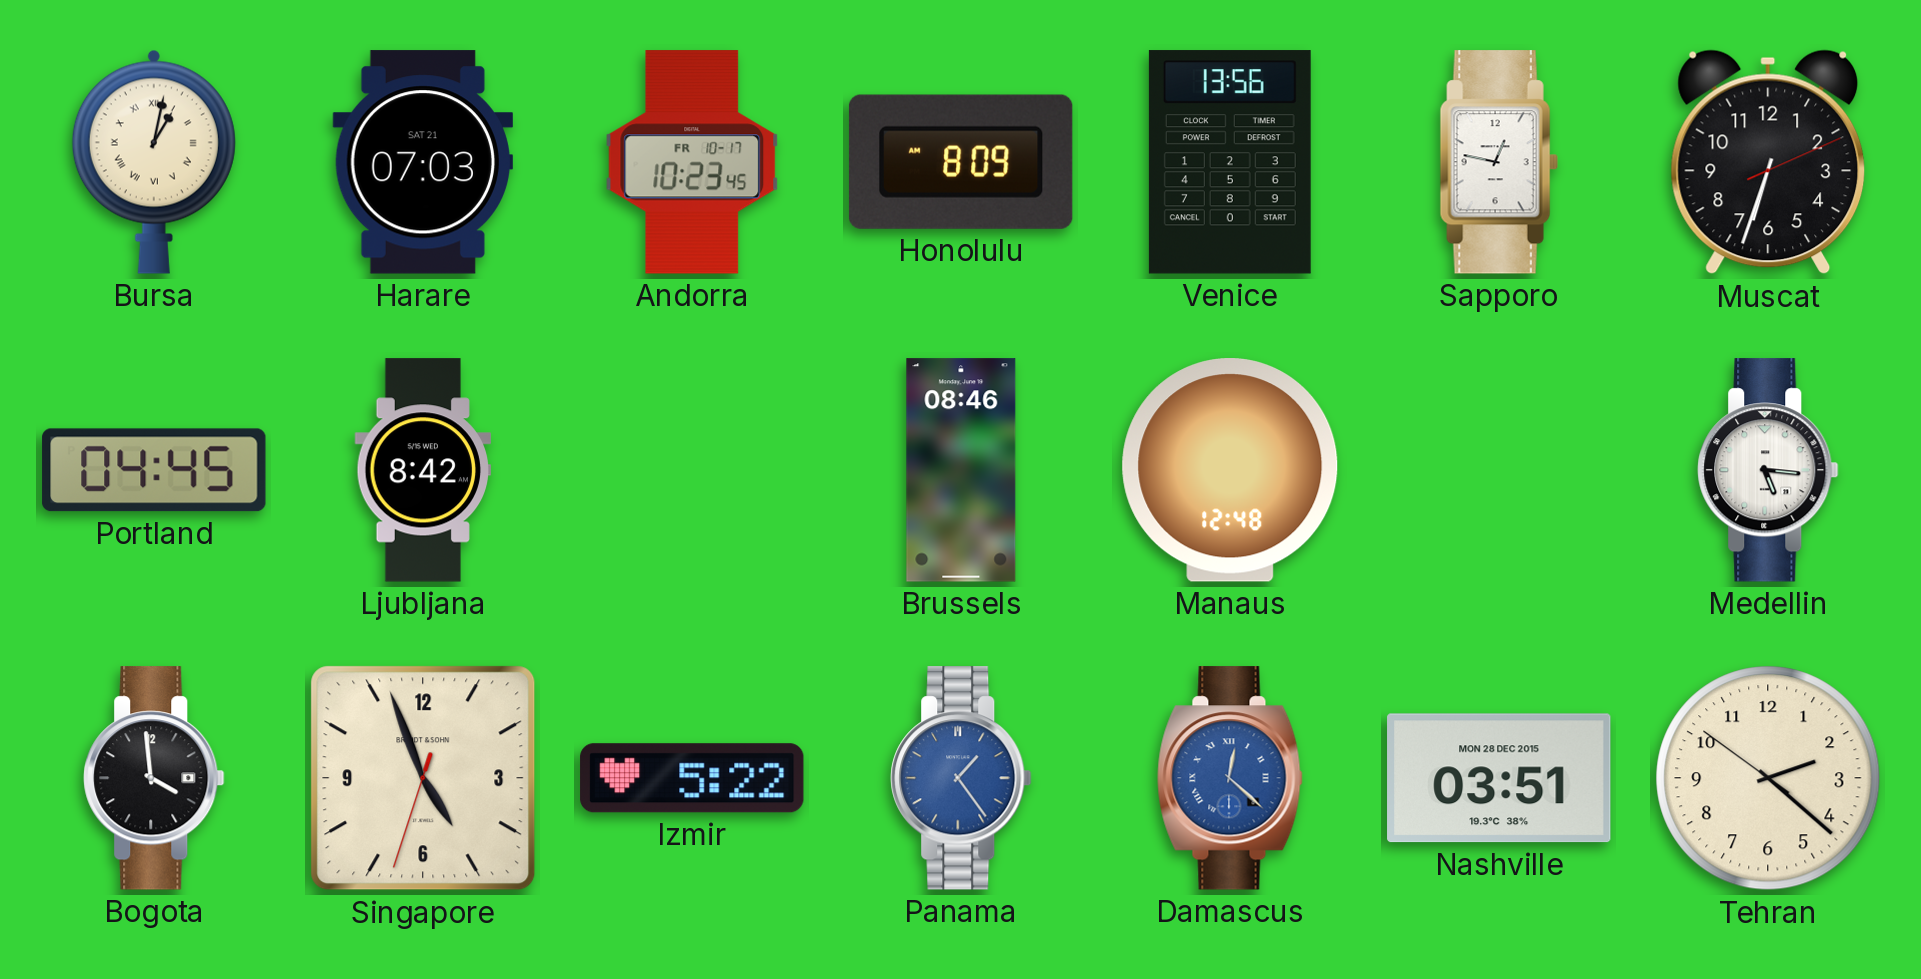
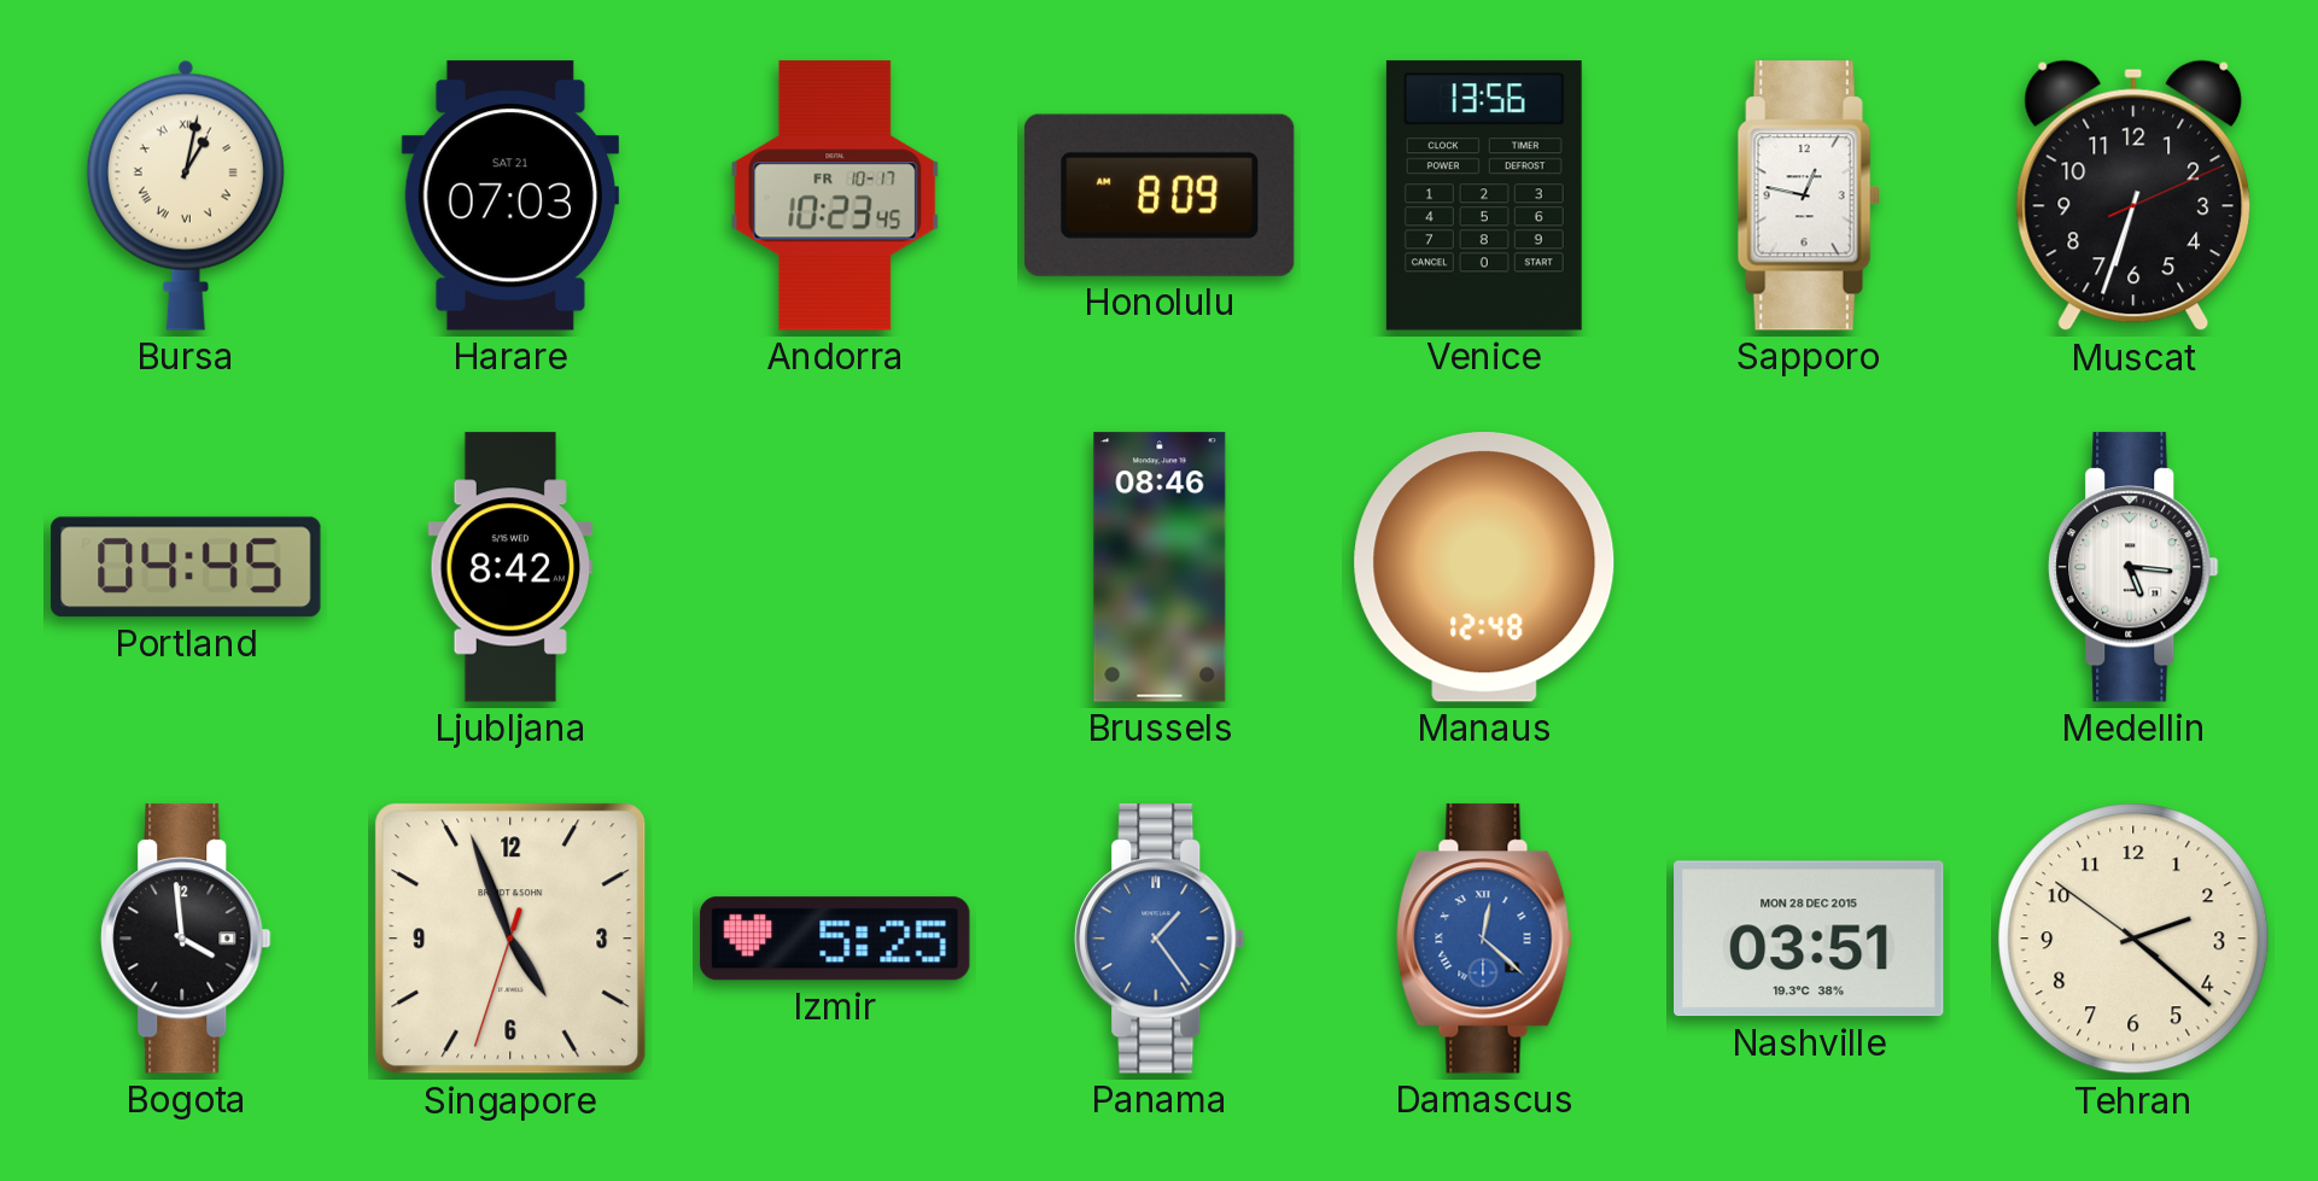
Izmir: 5:22 -> 5:25
